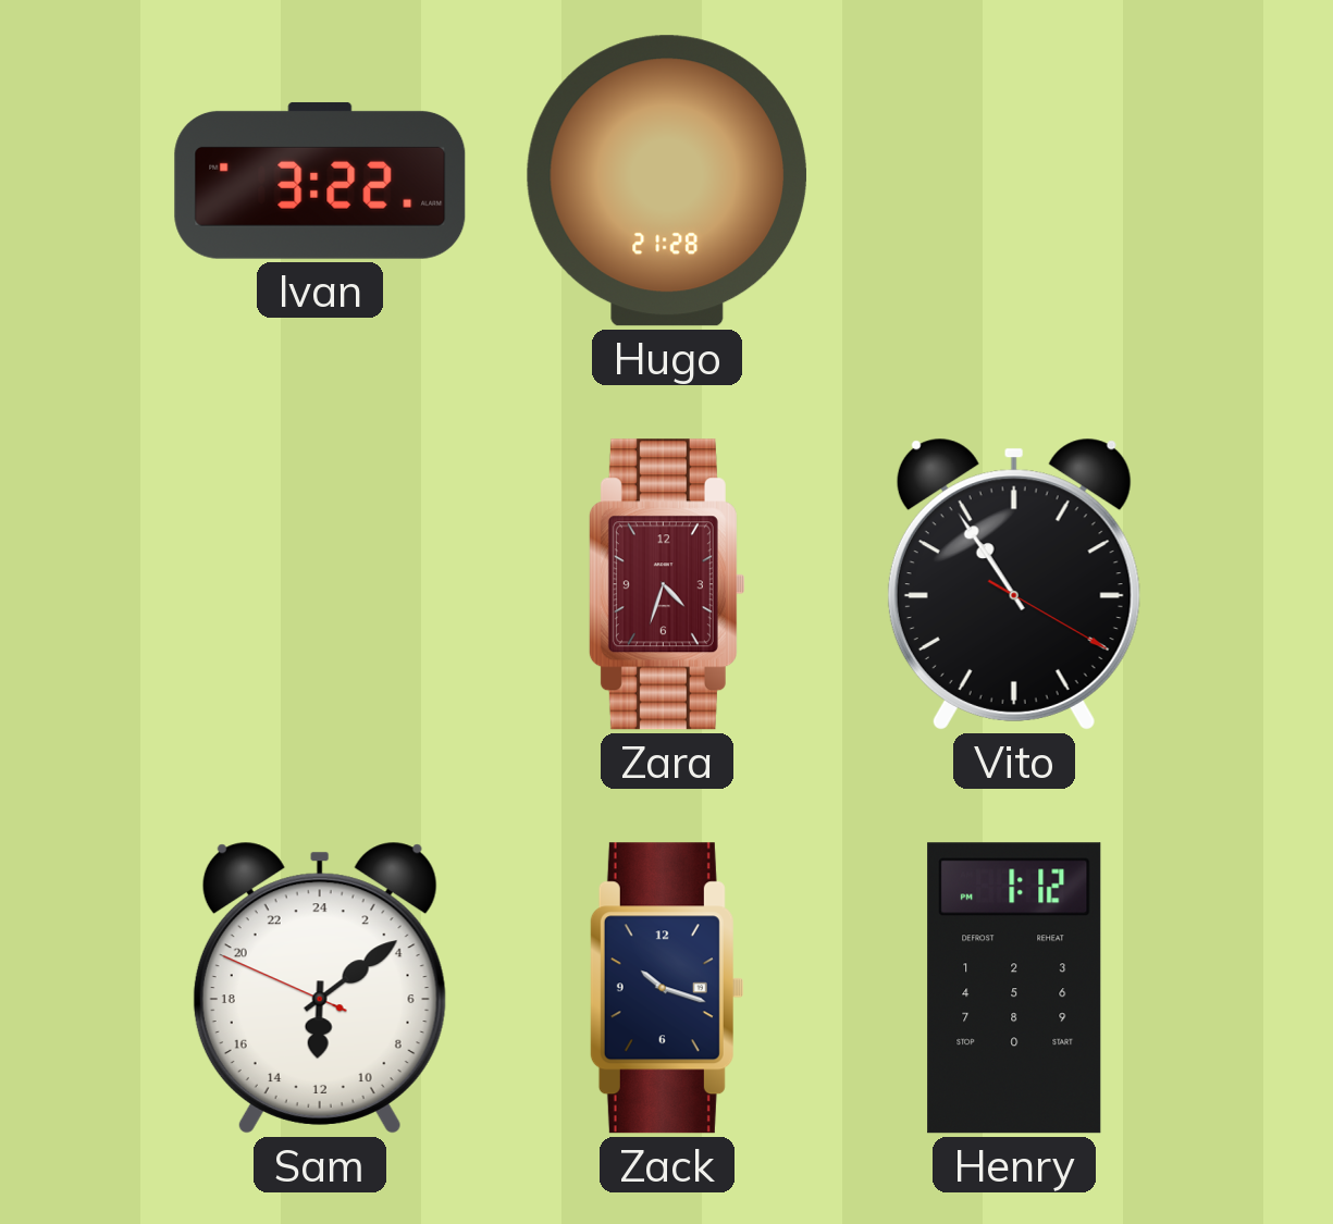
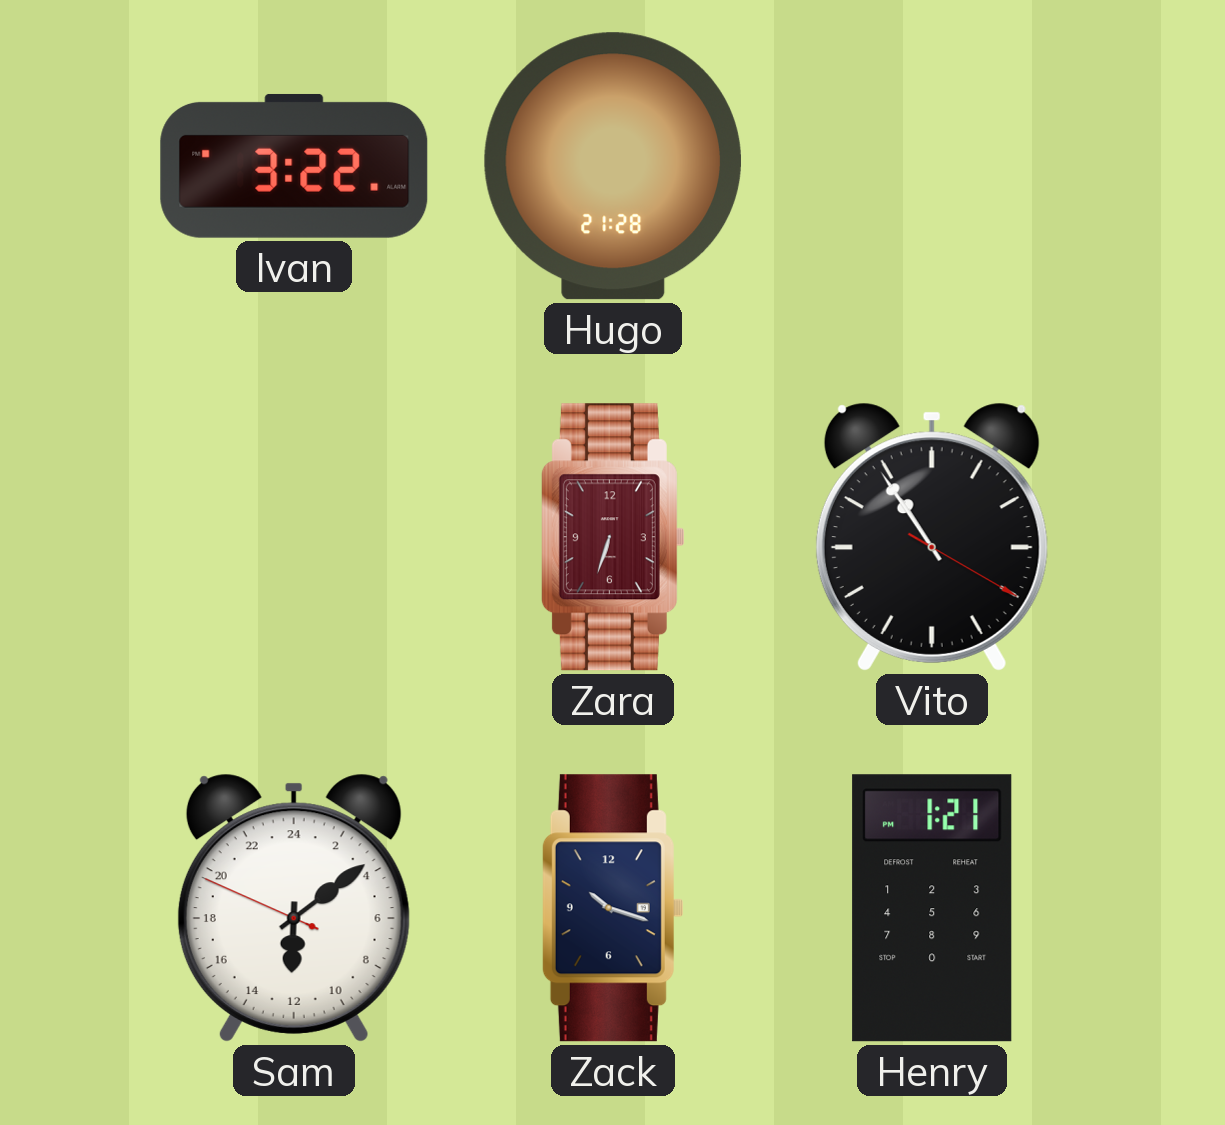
Zara: 4:33 -> 6:33
Henry: 1:12 -> 1:21
